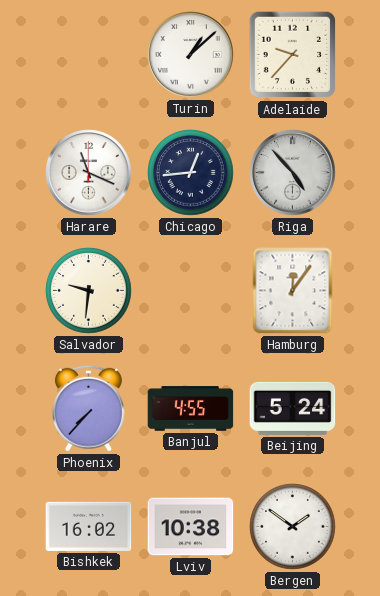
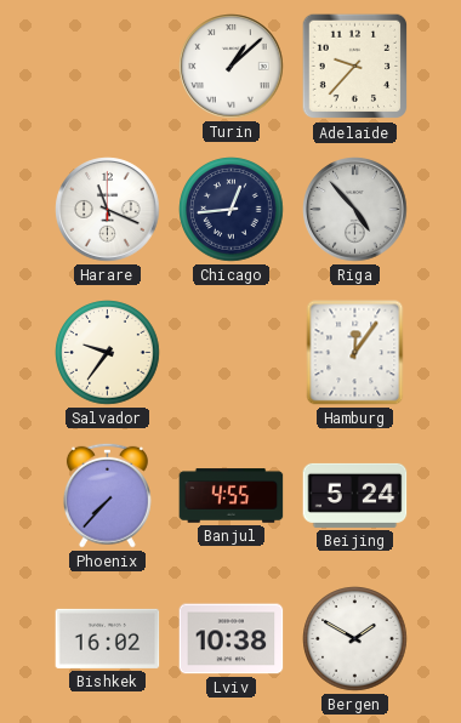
Salvador: 9:31 -> 9:36
Bergen: 1:51 -> 1:50
